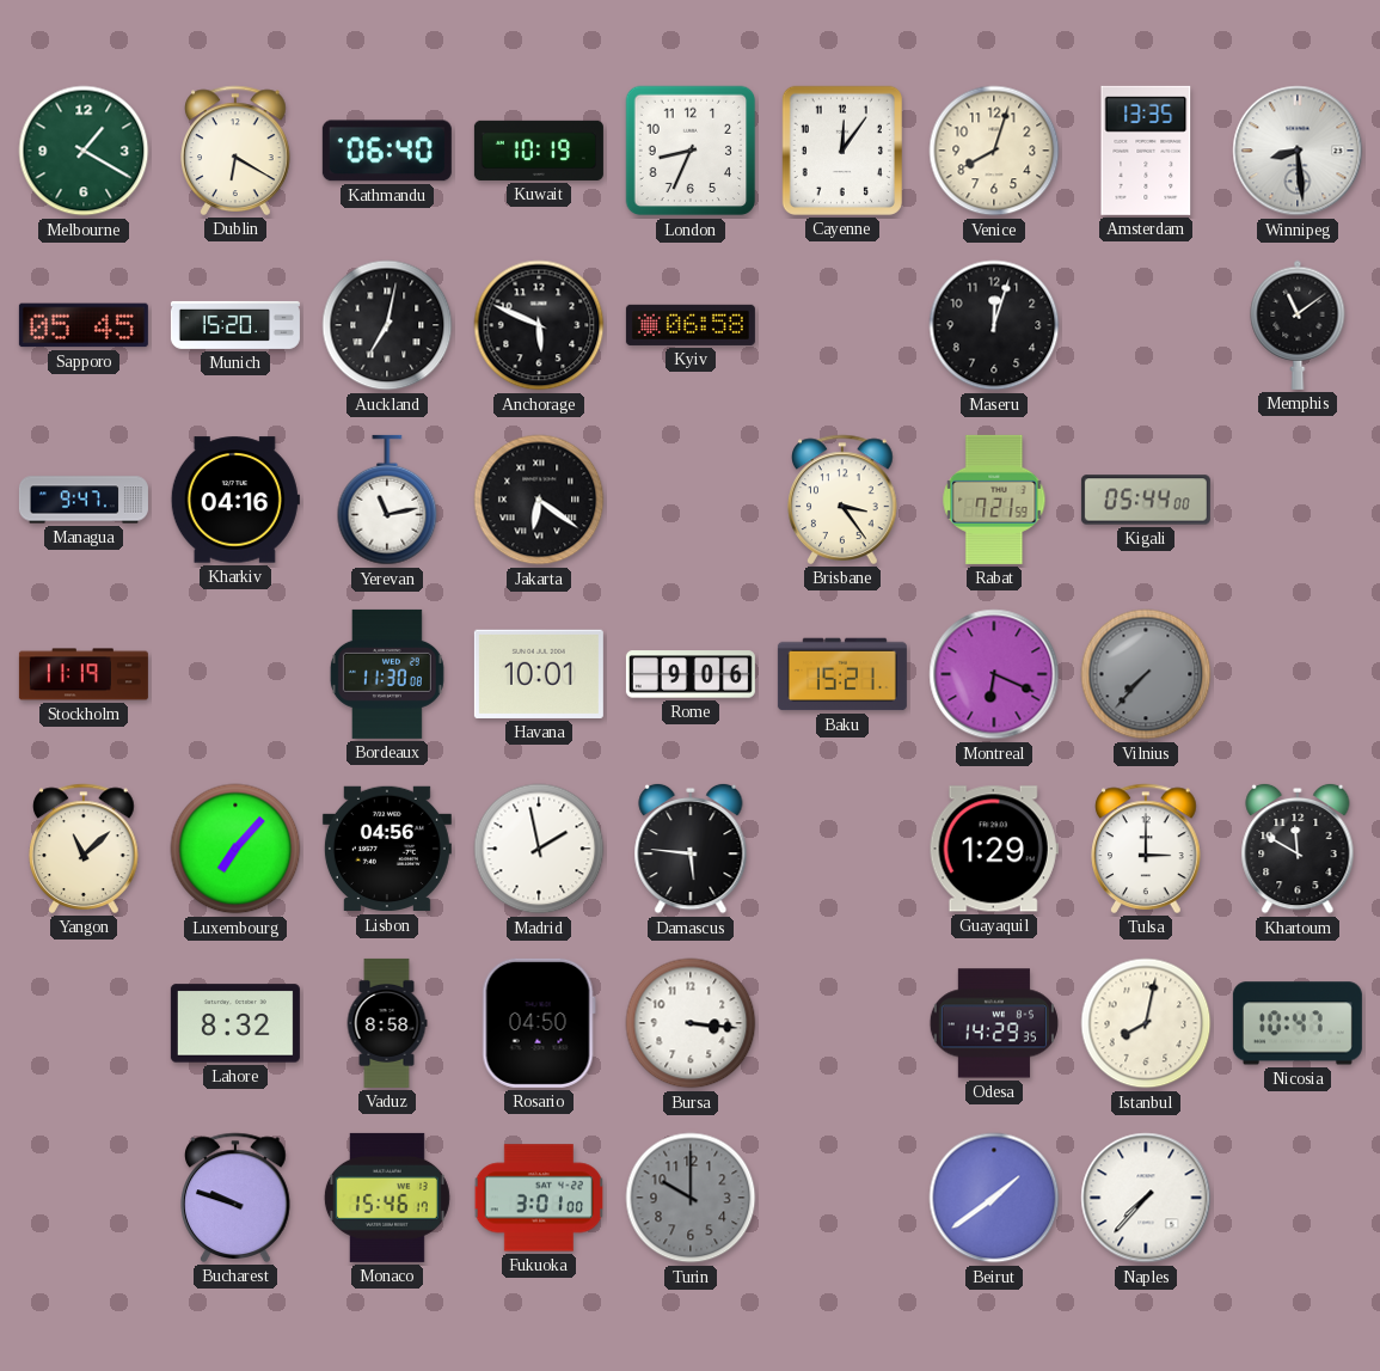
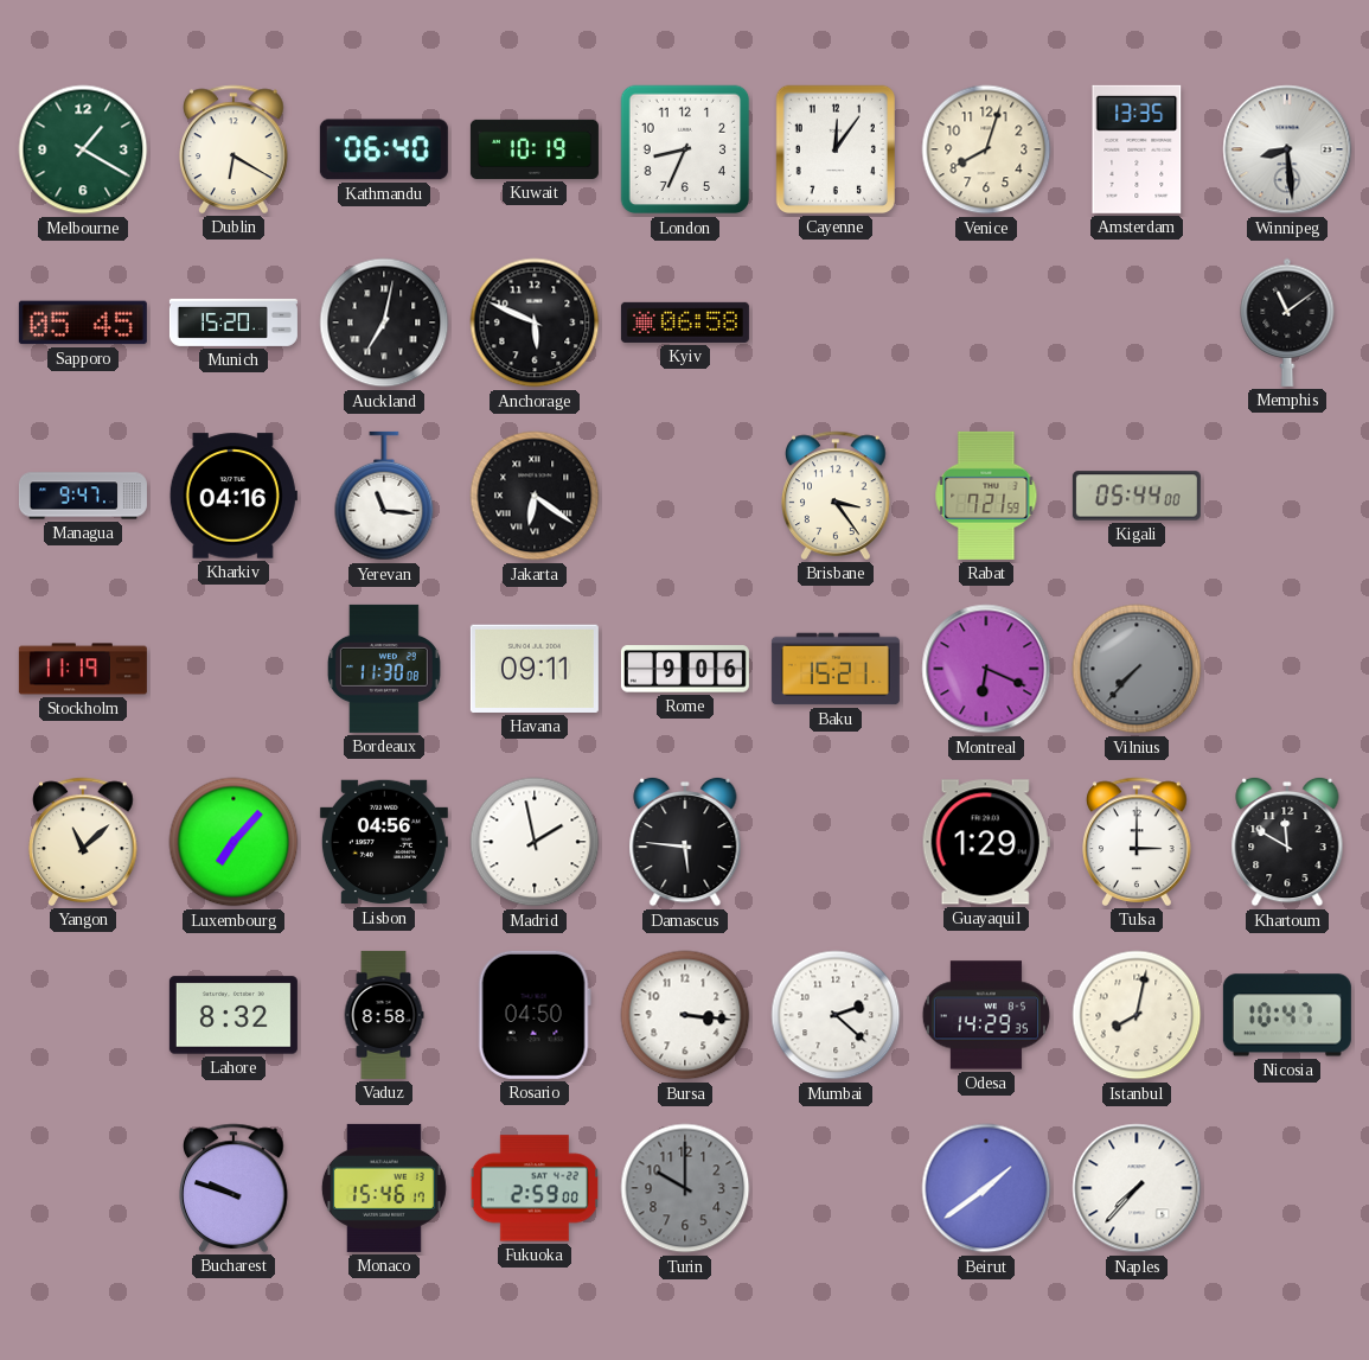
Maseru: 12:03 -> none
Yerevan: 11:13 -> 11:16
Havana: 10:01 -> 09:11
Mumbai: none -> 2:22
Fukuoka: 3:01 -> 2:59
